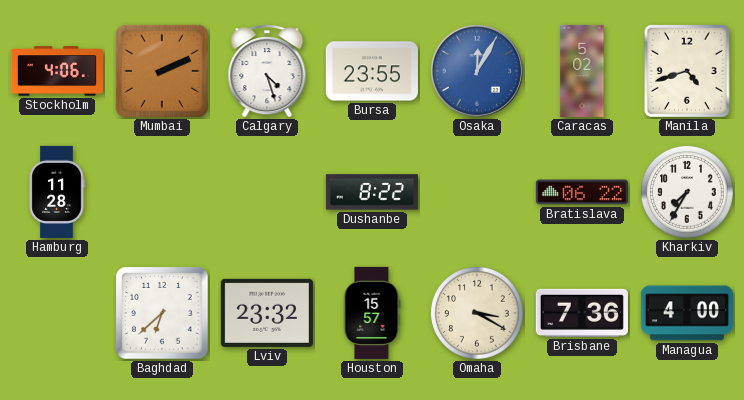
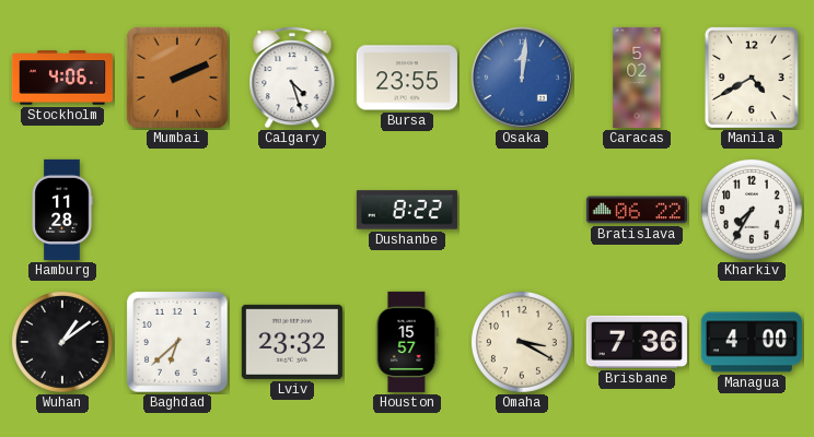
Osaka: 12:05 -> 12:01
Manila: 4:42 -> 4:40
Wuhan: none -> 1:09
